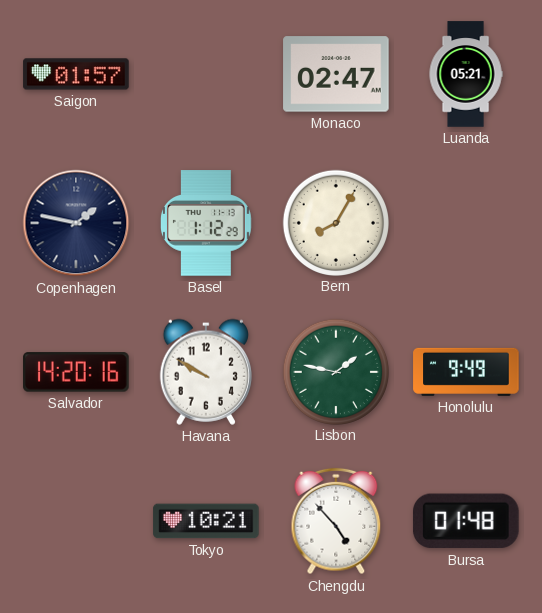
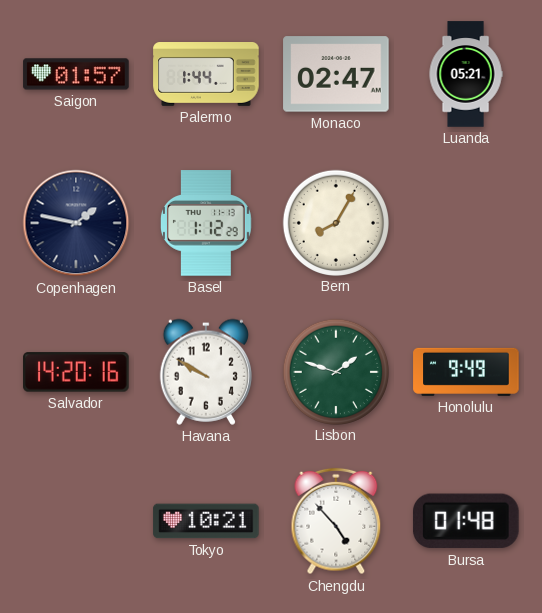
Palermo: none -> 1:44
Lisbon: 1:47 -> 1:48
